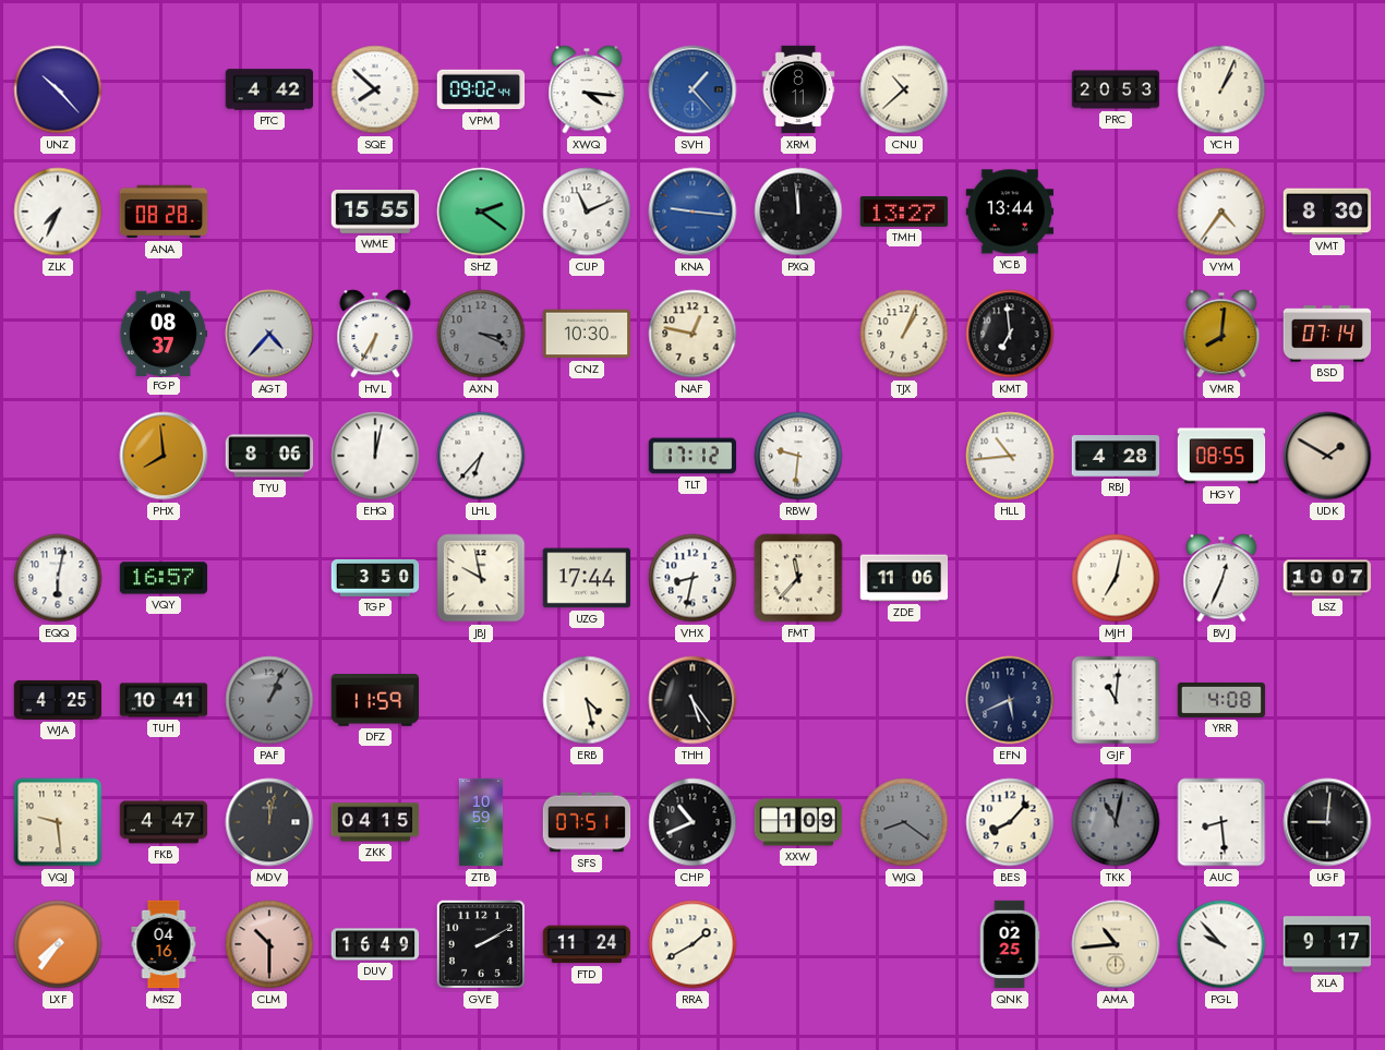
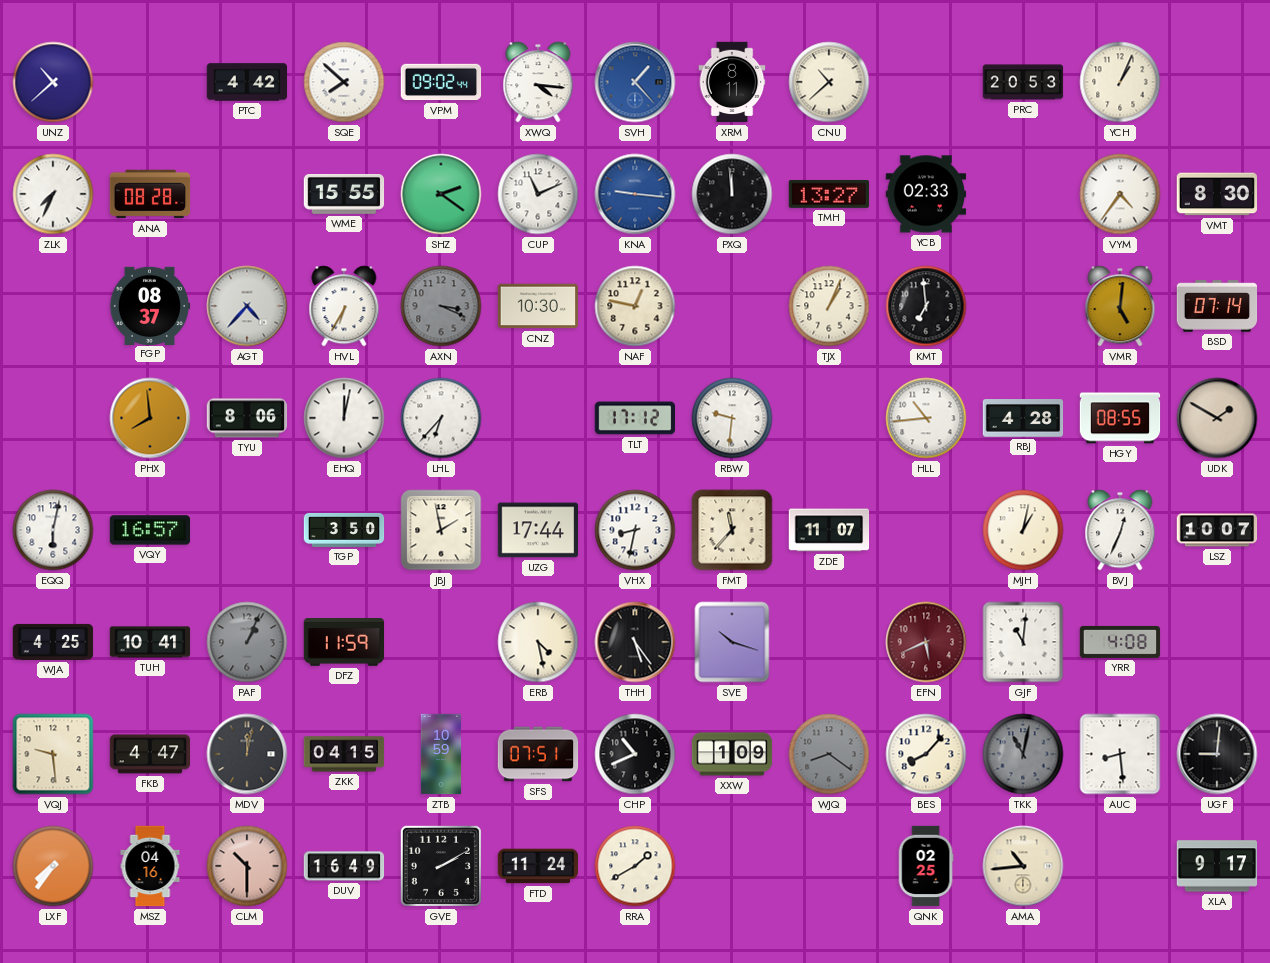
UNZ: 10:23 -> 10:38
YCB: 13:44 -> 02:33
VMR: 8:01 -> 5:01
JBJ: 9:58 -> 1:58
ZDE: 11:06 -> 11:07
MJH: 7:02 -> 1:02
SVE: none -> 10:18
EFN dial: navy -> burgundy
PGL: 9:53 -> none
